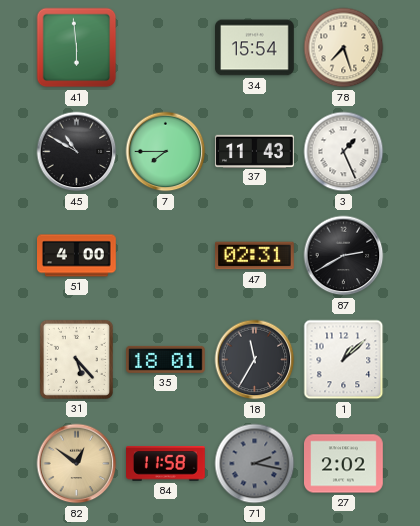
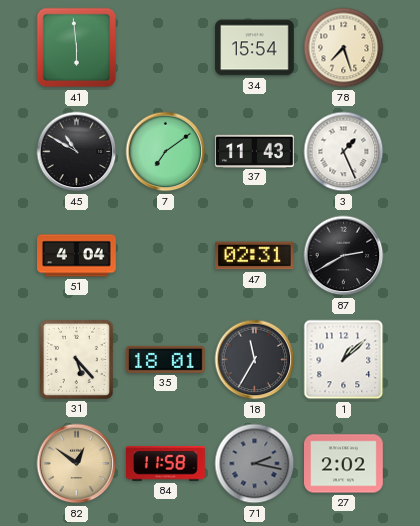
7: 7:45 -> 7:09
51: 4:00 -> 4:04
